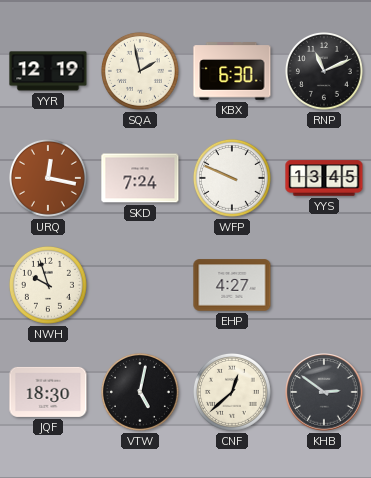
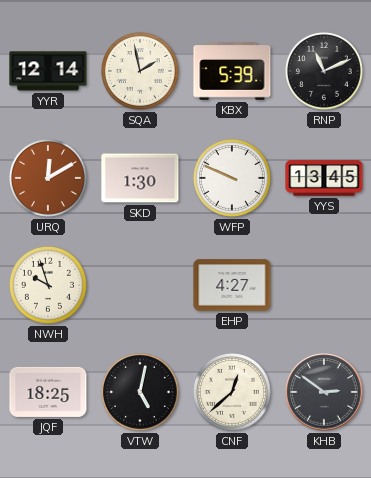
YYR: 12:19 -> 12:14
KBX: 6:30 -> 5:39
URQ: 12:17 -> 12:10
SKD: 7:24 -> 1:30
JQF: 18:30 -> 18:25
